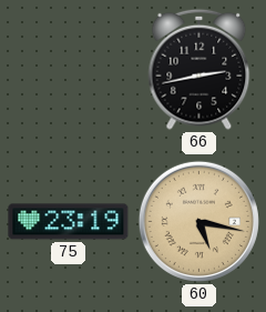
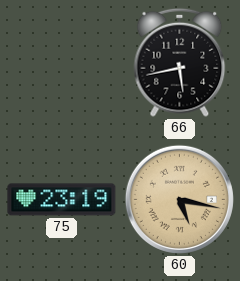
66: 2:43 -> 5:43
